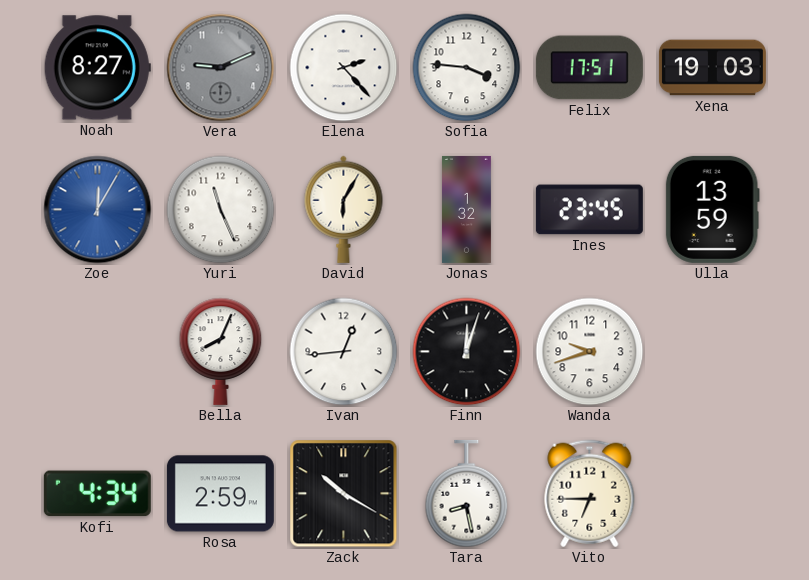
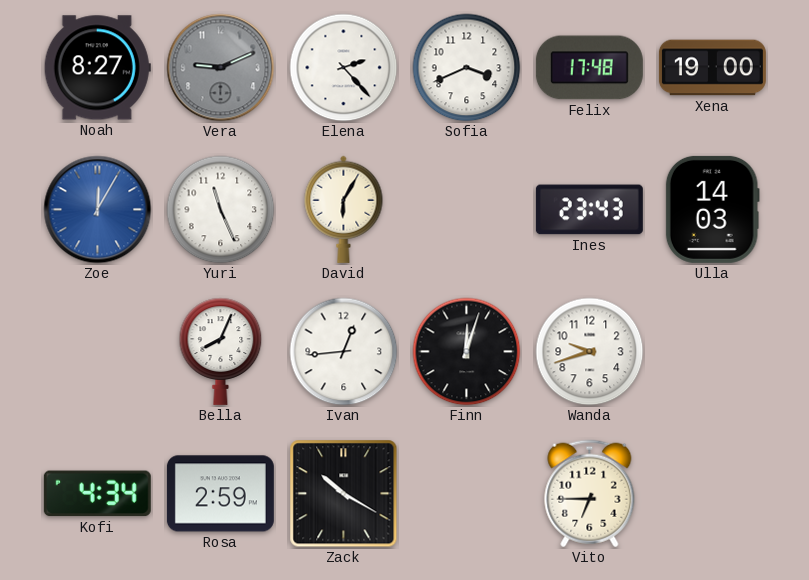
Sofia: 3:46 -> 3:41
Felix: 17:51 -> 17:48
Xena: 19:03 -> 19:00
Jonas: 1:32 -> none
Ines: 23:45 -> 23:43
Ulla: 13:59 -> 14:03
Tara: 8:28 -> none
